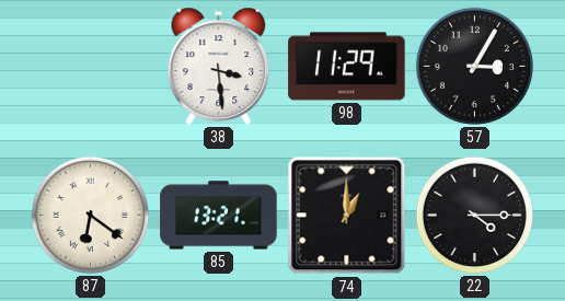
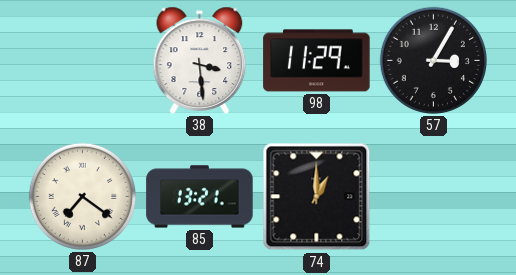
87: 6:21 -> 7:21
22: 4:15 -> none
